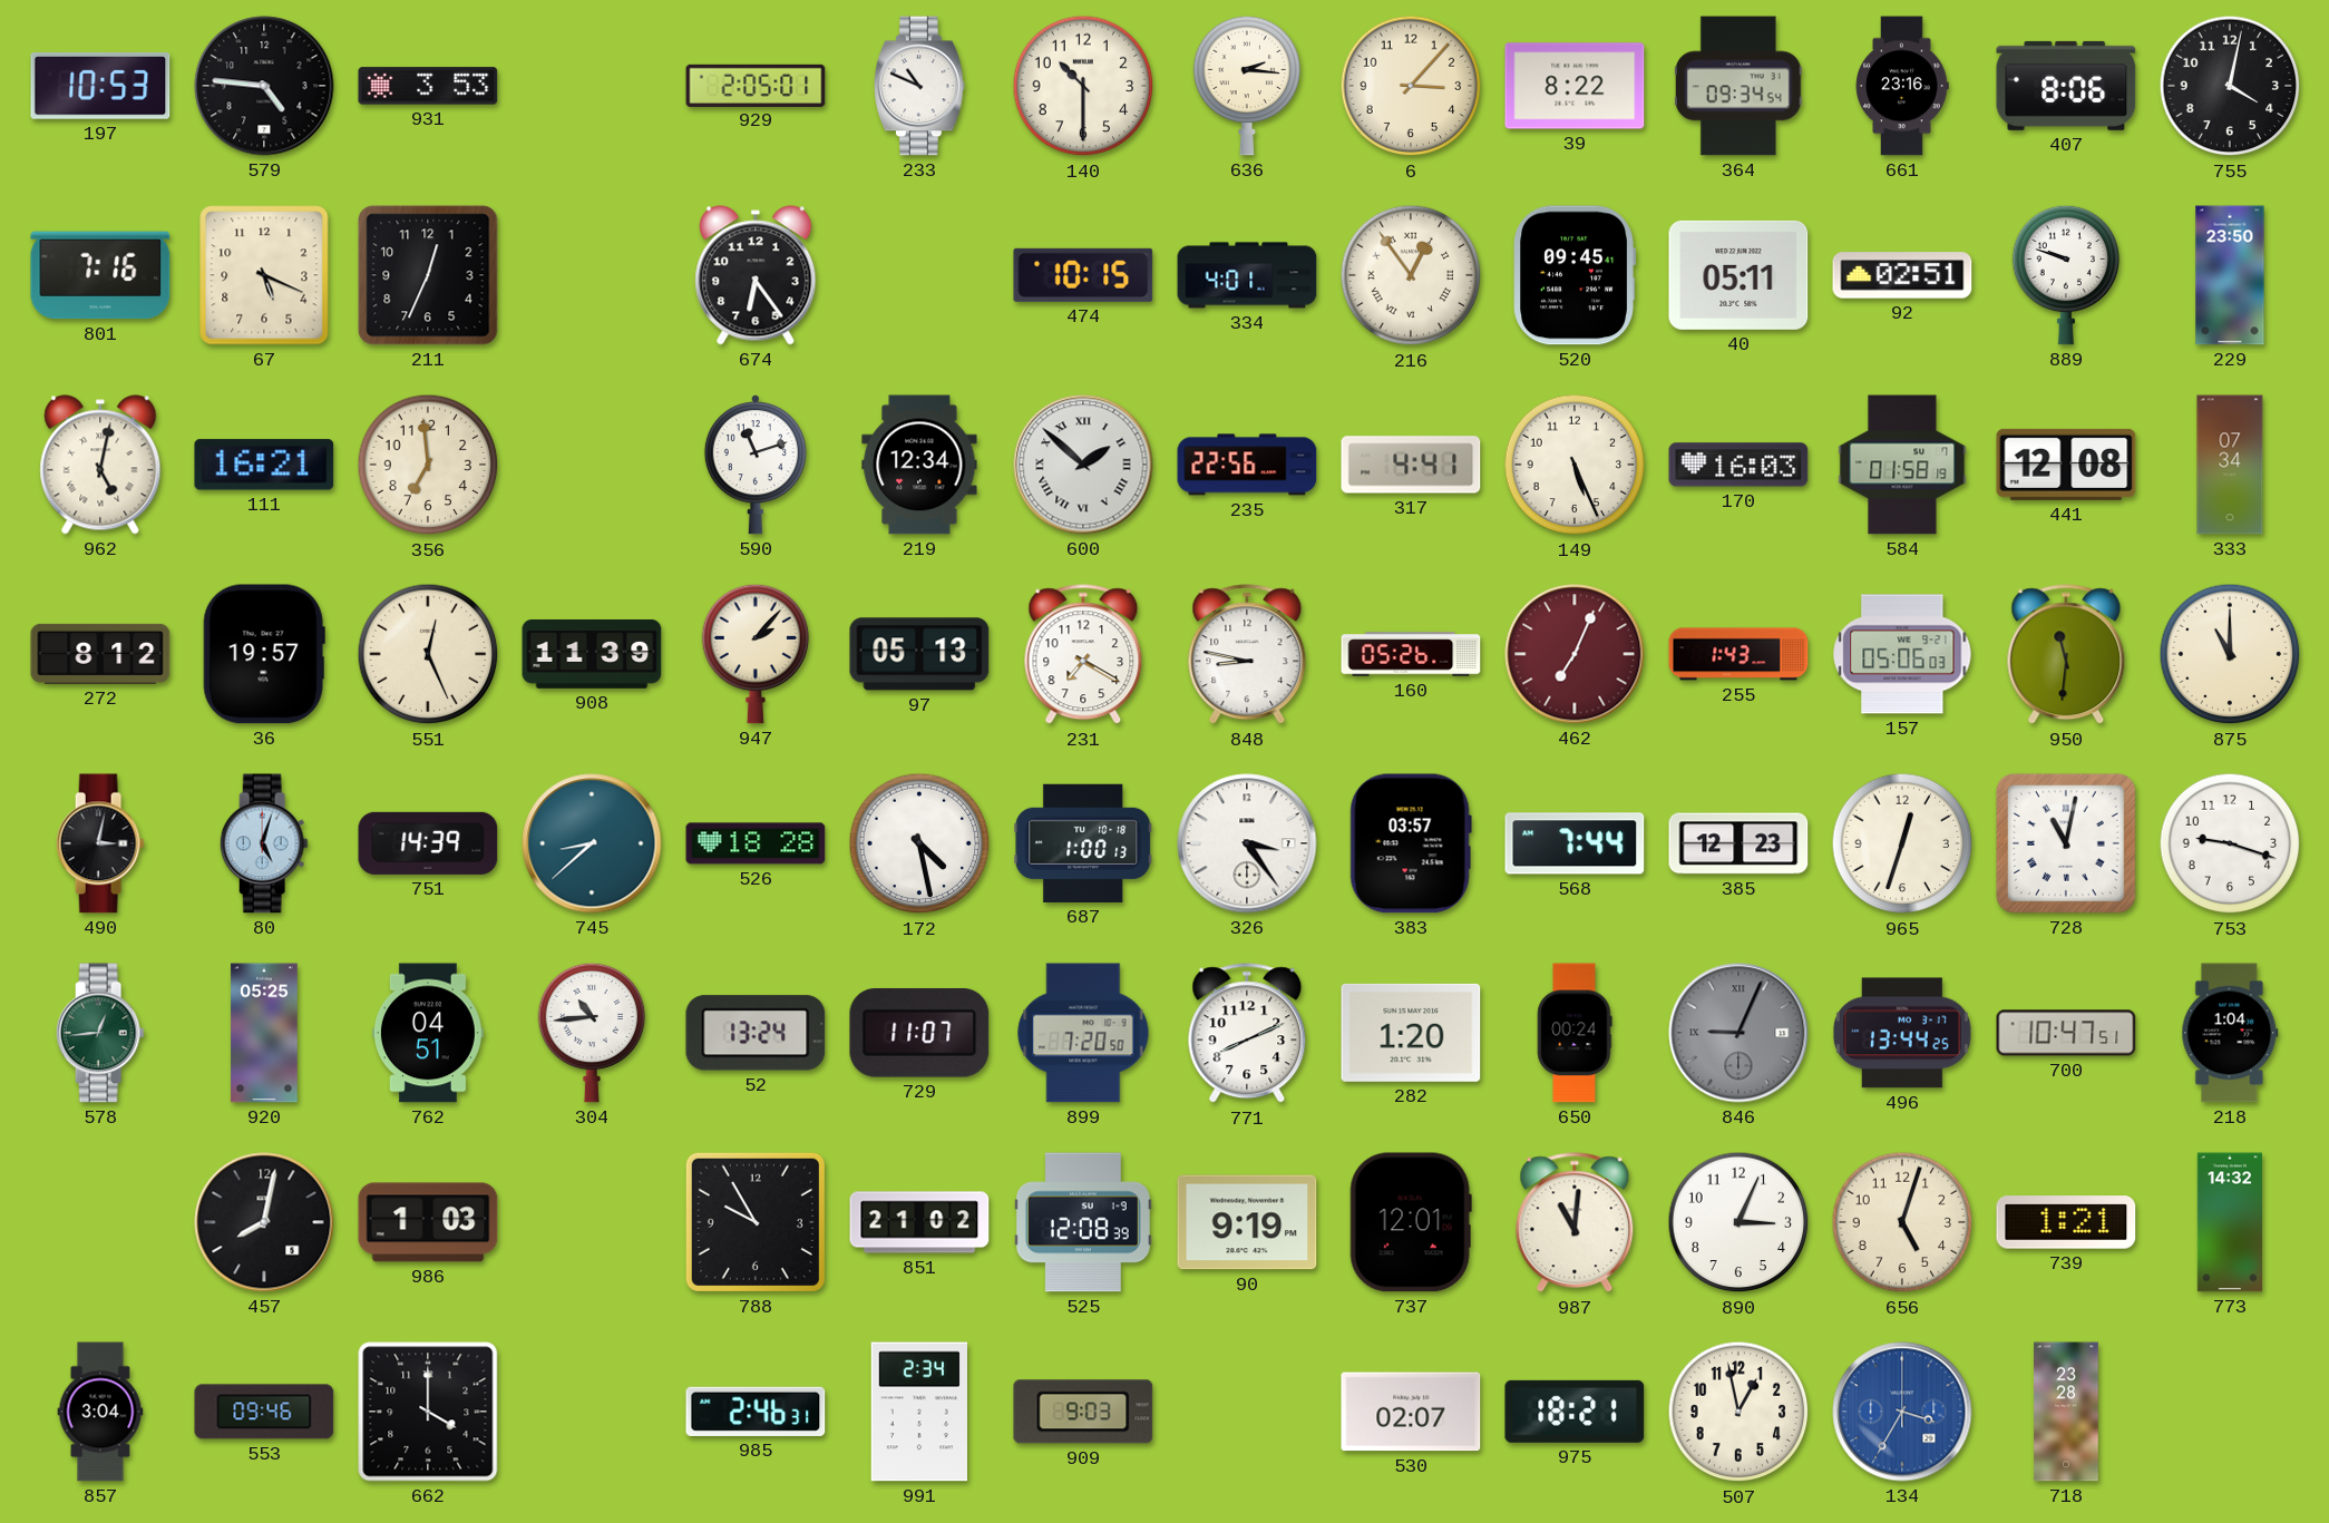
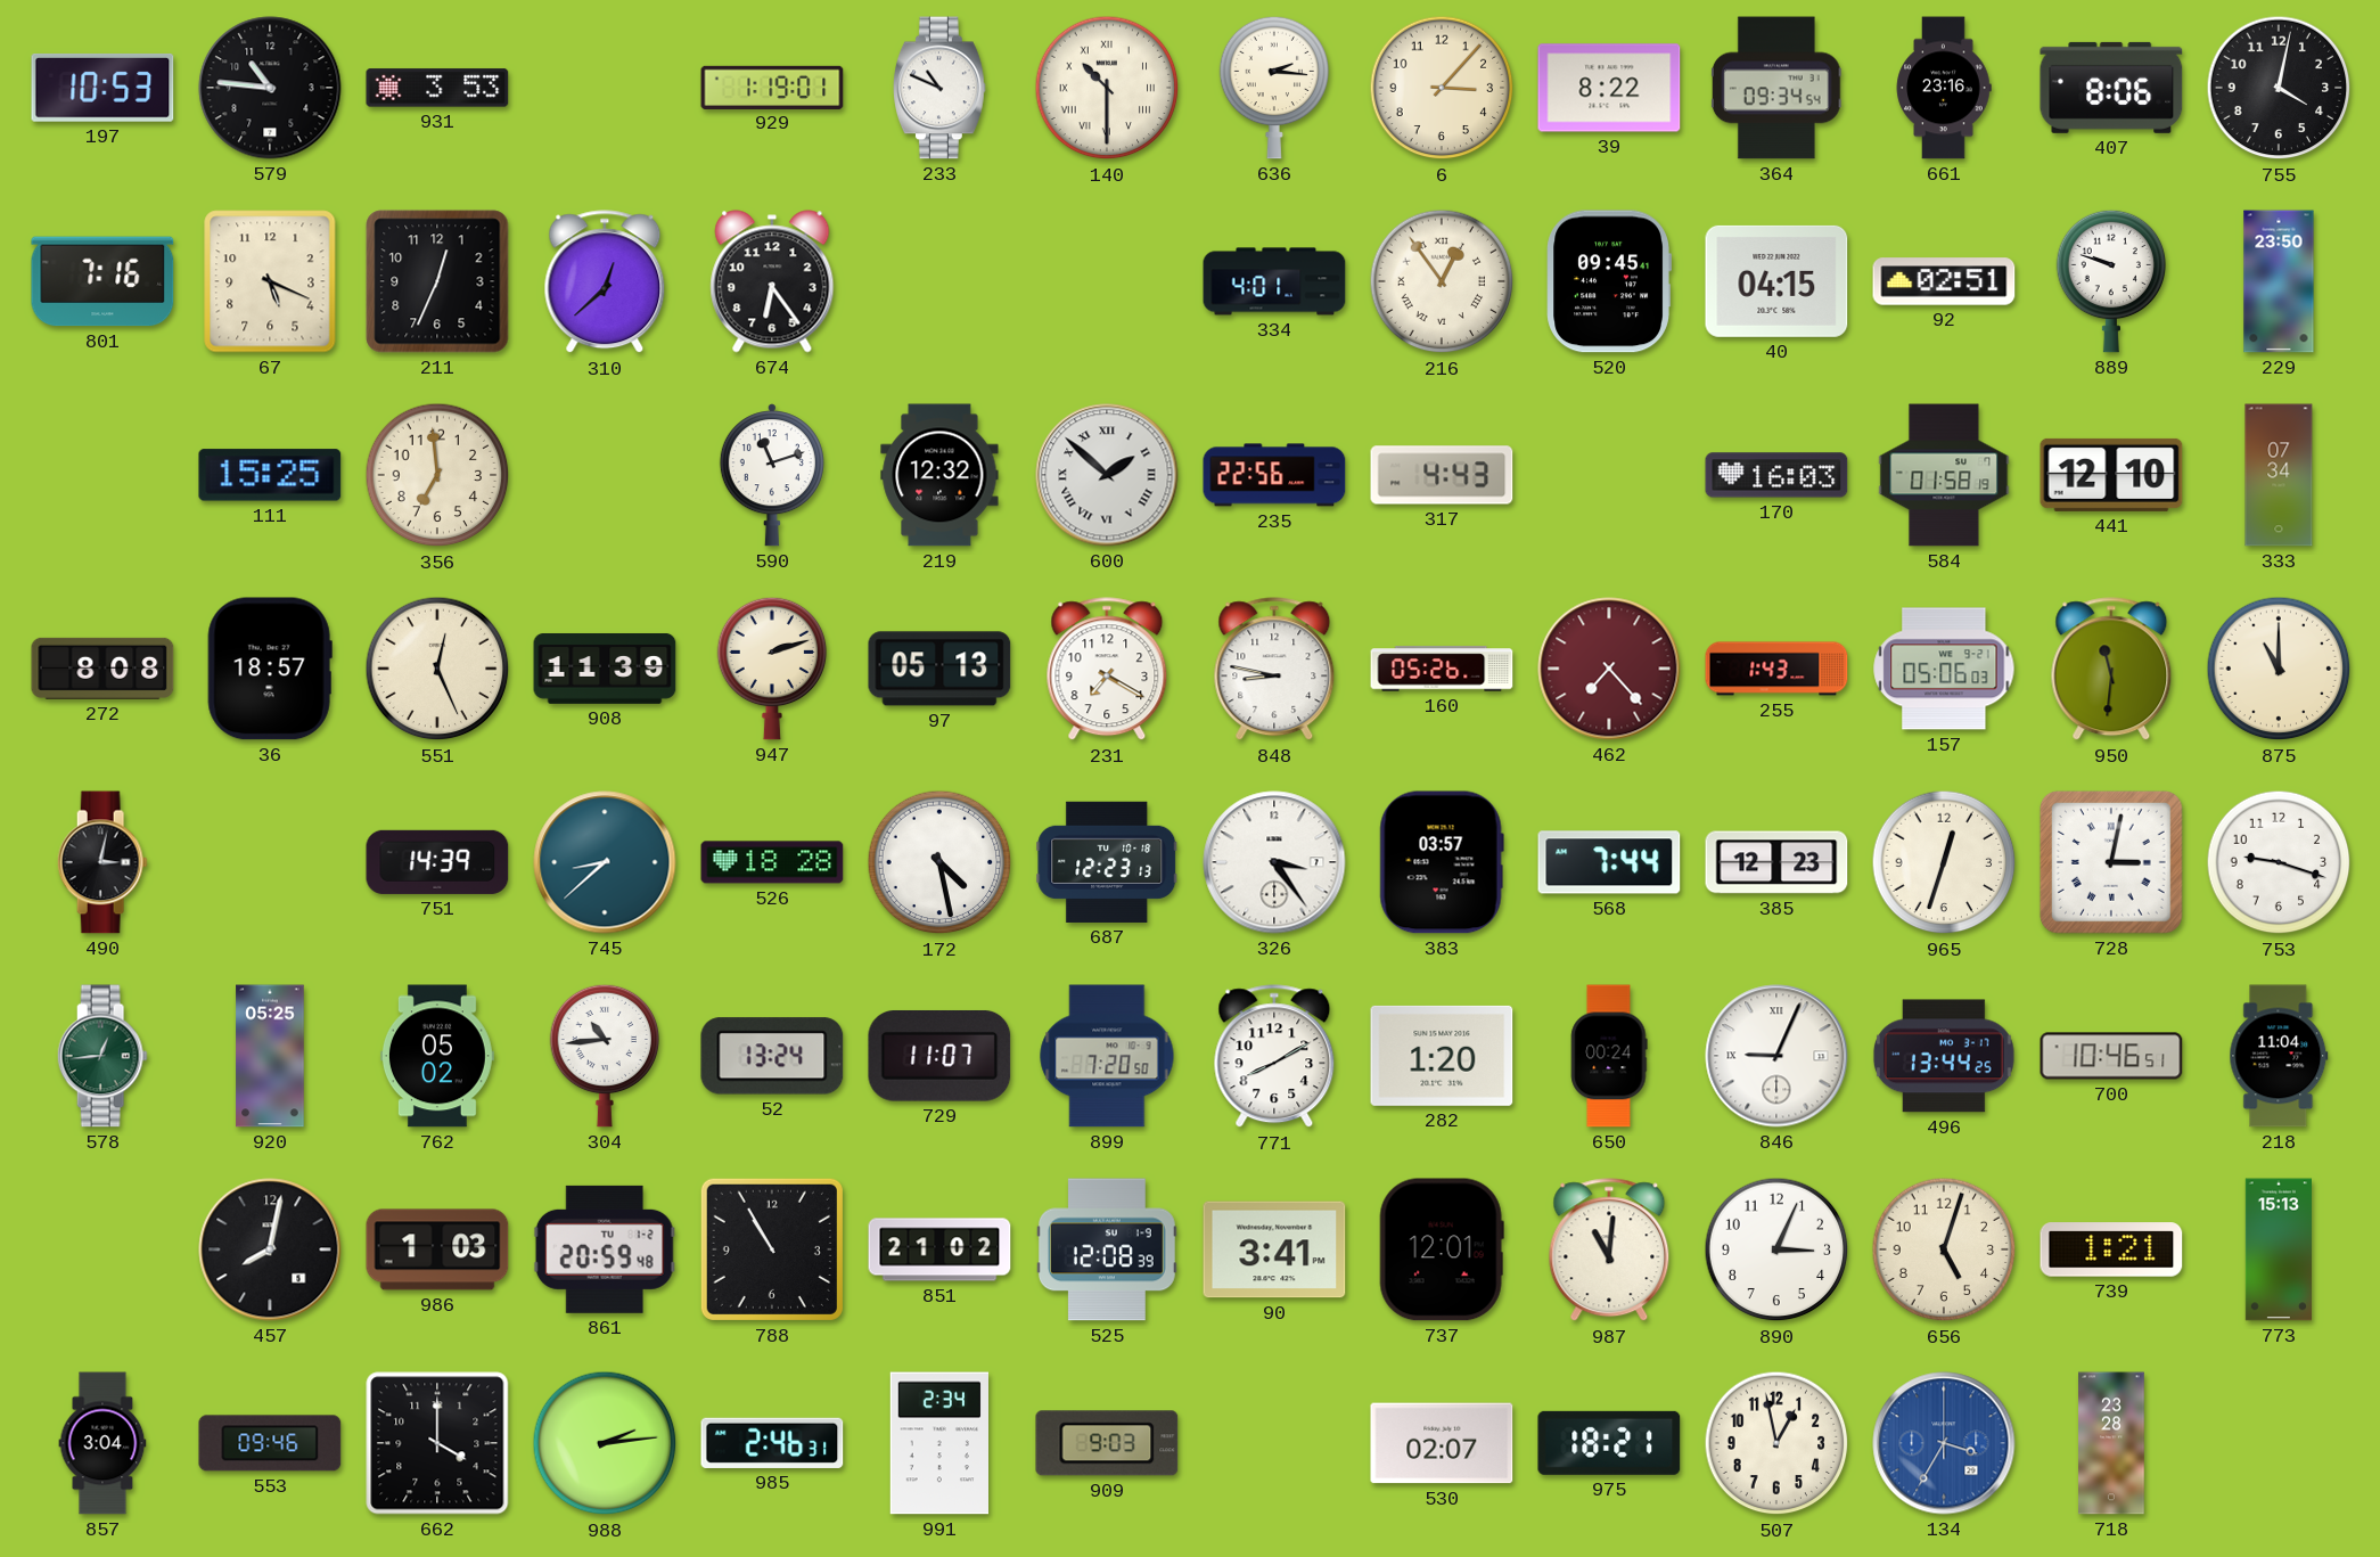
579: 4:46 -> 10:46
929: 2:05 -> 1:19
140 numerals: Arabic -> Roman
310: none -> 12:38
474: 10:15 -> none
40: 05:11 -> 04:15
962: 5:02 -> none
111: 16:21 -> 15:25
219: 12:34 -> 12:32
317: 4:41 -> 4:43
149: 5:26 -> none
441: 12:08 -> 12:10
272: 8:12 -> 8:08
36: 19:57 -> 18:57
947: 2:07 -> 2:12
462: 7:04 -> 7:23
80: 5:03 -> none
687: 1:00 -> 12:23
728: 11:02 -> 3:02
762: 04:51 -> 05:02
771: 8:11 -> 8:10
846 dial: grey -> white
700: 10:47 -> 10:46
218: 1:04 -> 11:04
861: none -> 20:59
788: 9:55 -> 10:55
90: 9:19 -> 3:41
773: 14:32 -> 15:13
988: none -> 2:14
